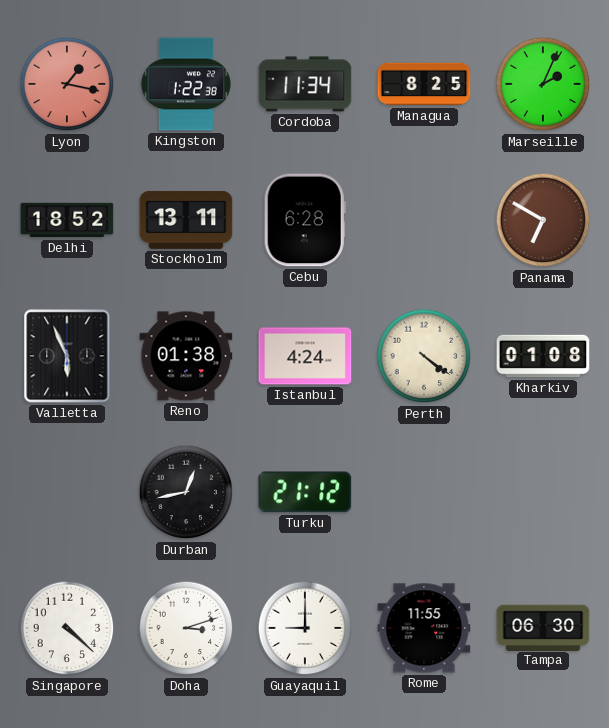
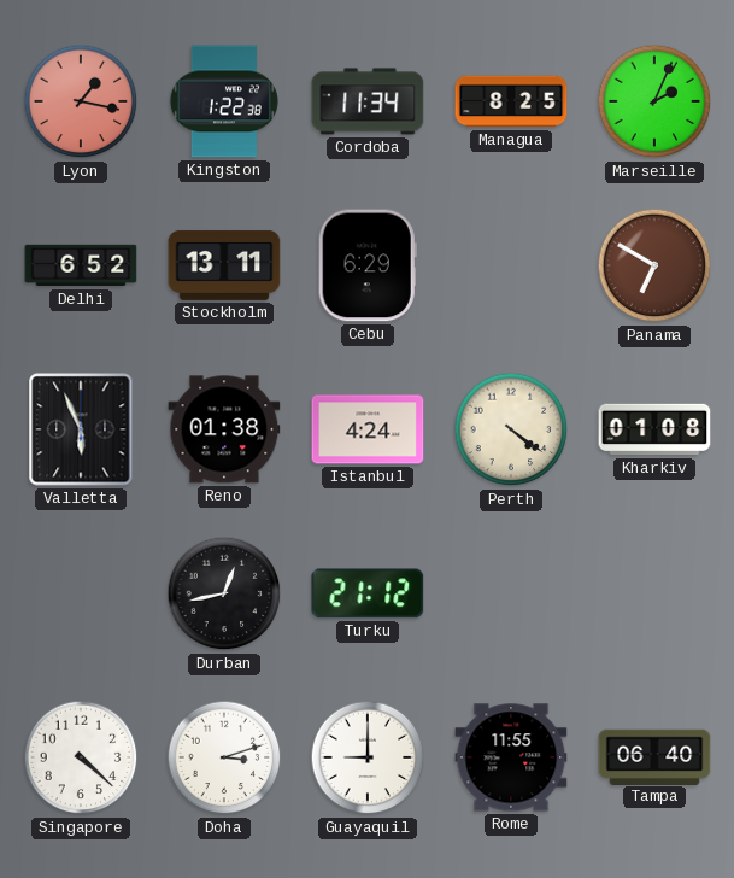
Delhi: 18:52 -> 6:52
Cebu: 6:28 -> 6:29
Tampa: 06:30 -> 06:40
